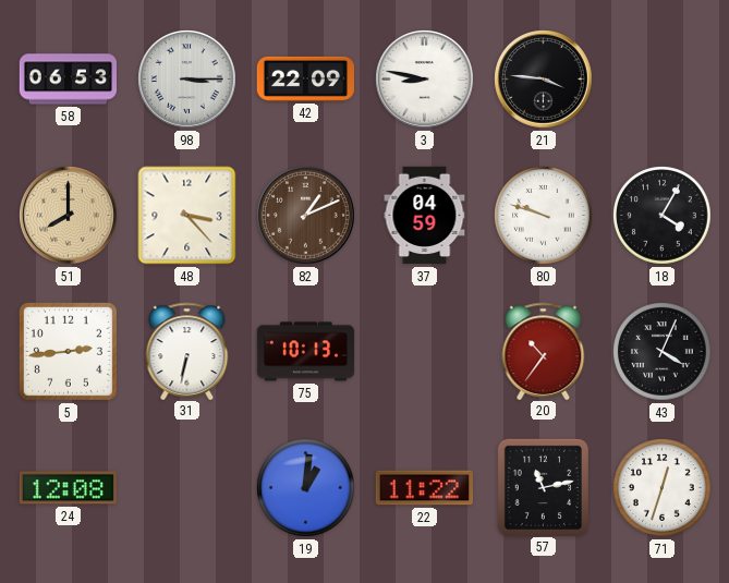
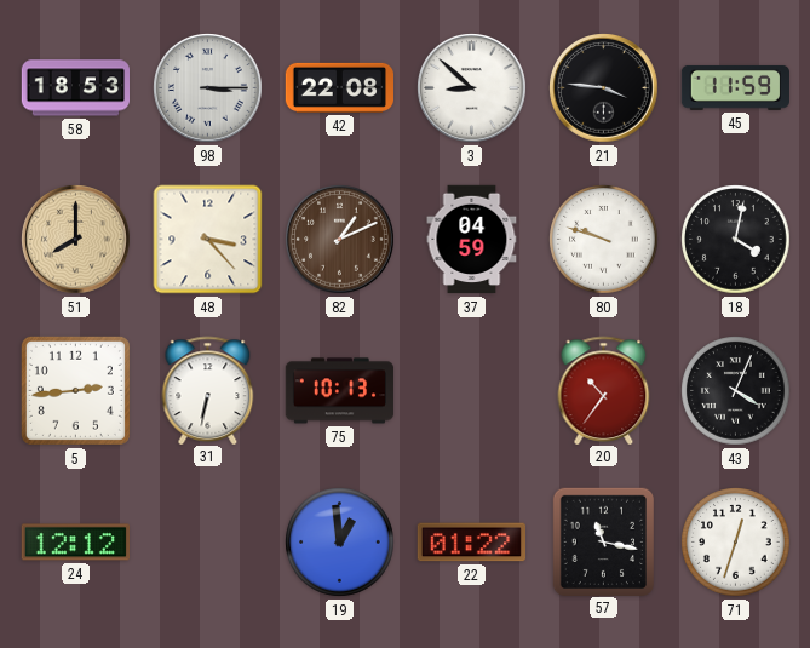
58: 06:53 -> 18:53
42: 22:09 -> 22:08
3: 8:47 -> 8:52
45: none -> 11:59
18: 4:05 -> 4:02
24: 12:08 -> 12:12
19: 1:01 -> 12:59
22: 11:22 -> 01:22
57: 11:13 -> 11:17
